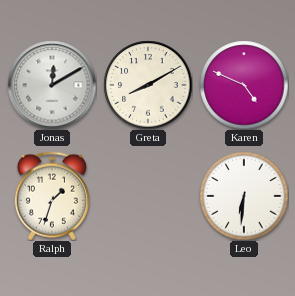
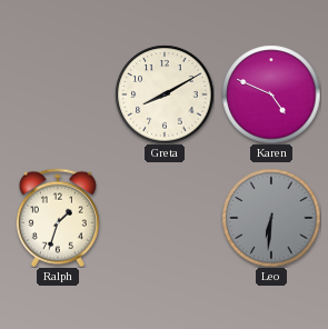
Jonas: 12:10 -> none
Leo dial: white -> grey
